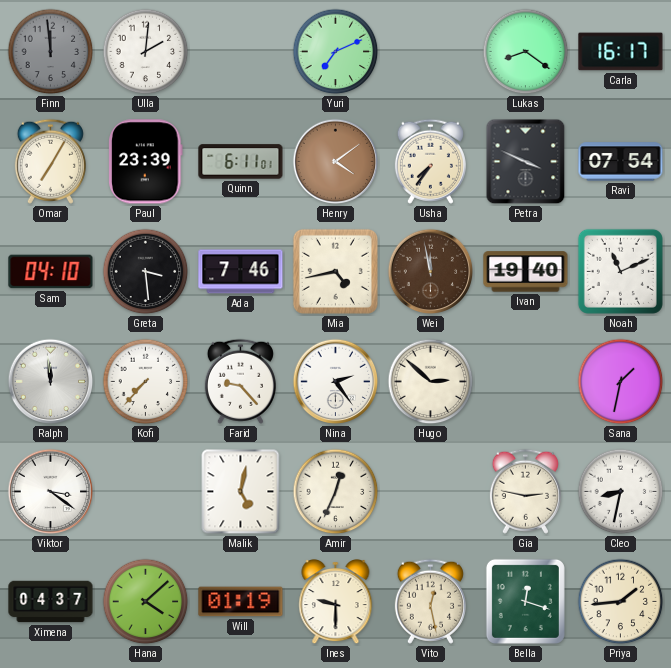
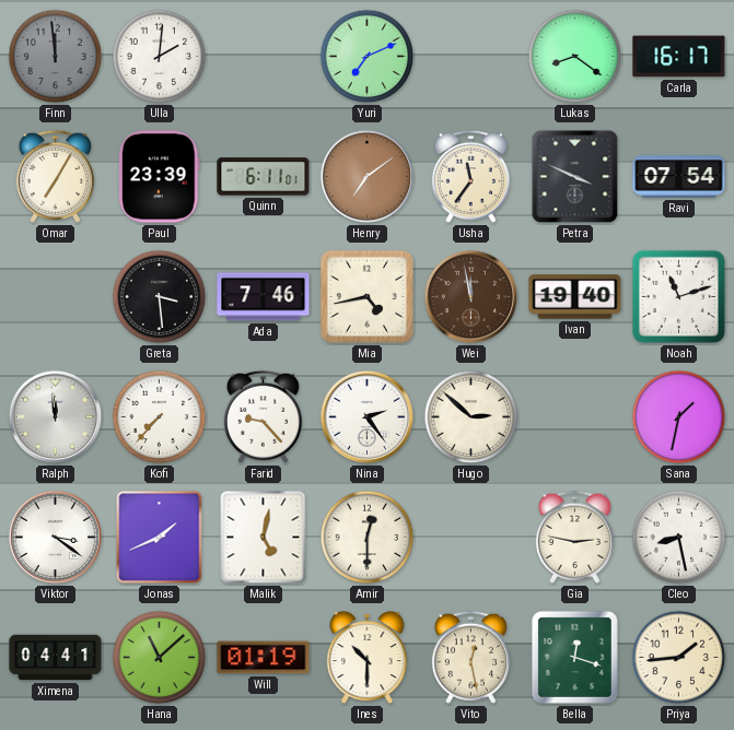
Henry: 4:09 -> 7:09
Usha: 7:36 -> 11:36
Sam: 04:10 -> none
Noah: 11:11 -> 11:12
Jonas: none -> 1:41
Amir: 12:34 -> 12:30
Cleo: 8:32 -> 8:28
Ximena: 04:37 -> 04:41
Hana: 4:08 -> 11:08
Ines: 9:30 -> 10:30
